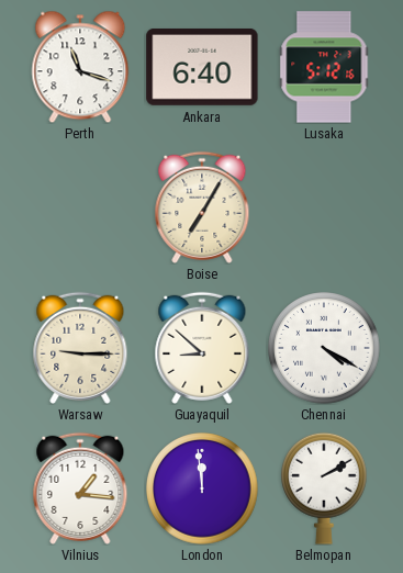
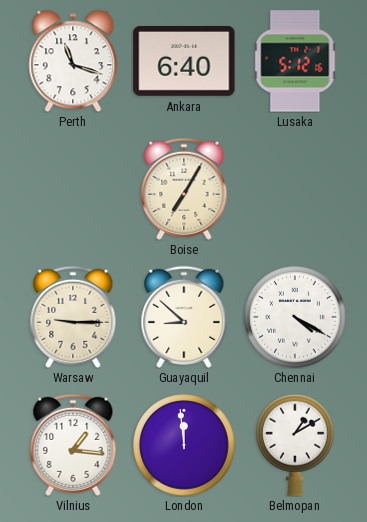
Belmopan: 2:10 -> 1:10
